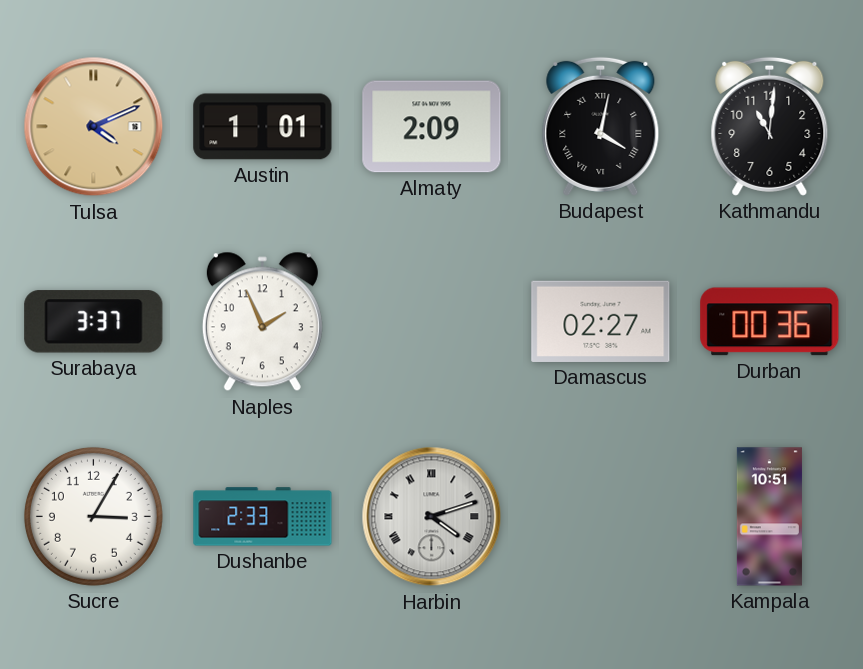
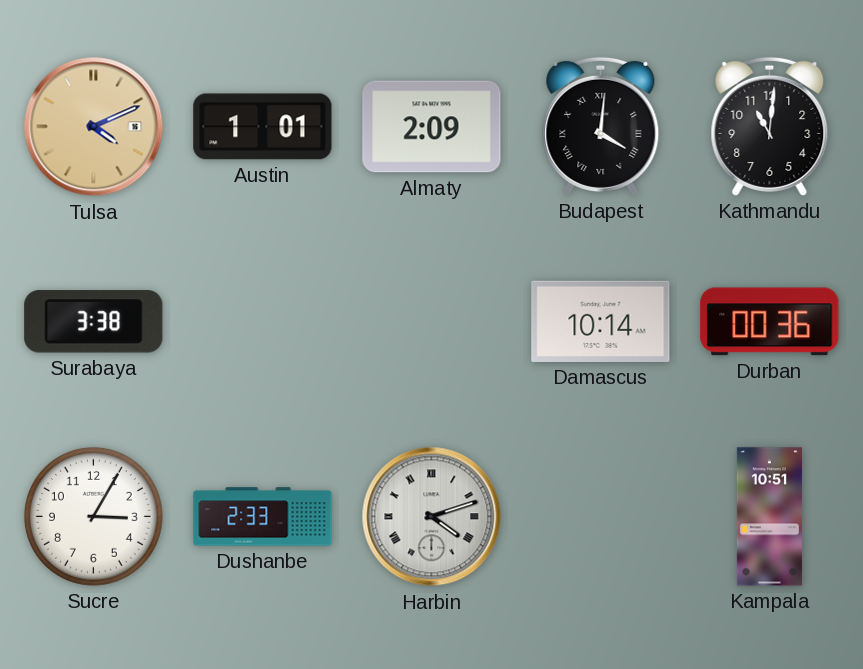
Budapest: 4:02 -> 4:01
Surabaya: 3:37 -> 3:38
Naples: 1:56 -> none
Damascus: 02:27 -> 10:14
